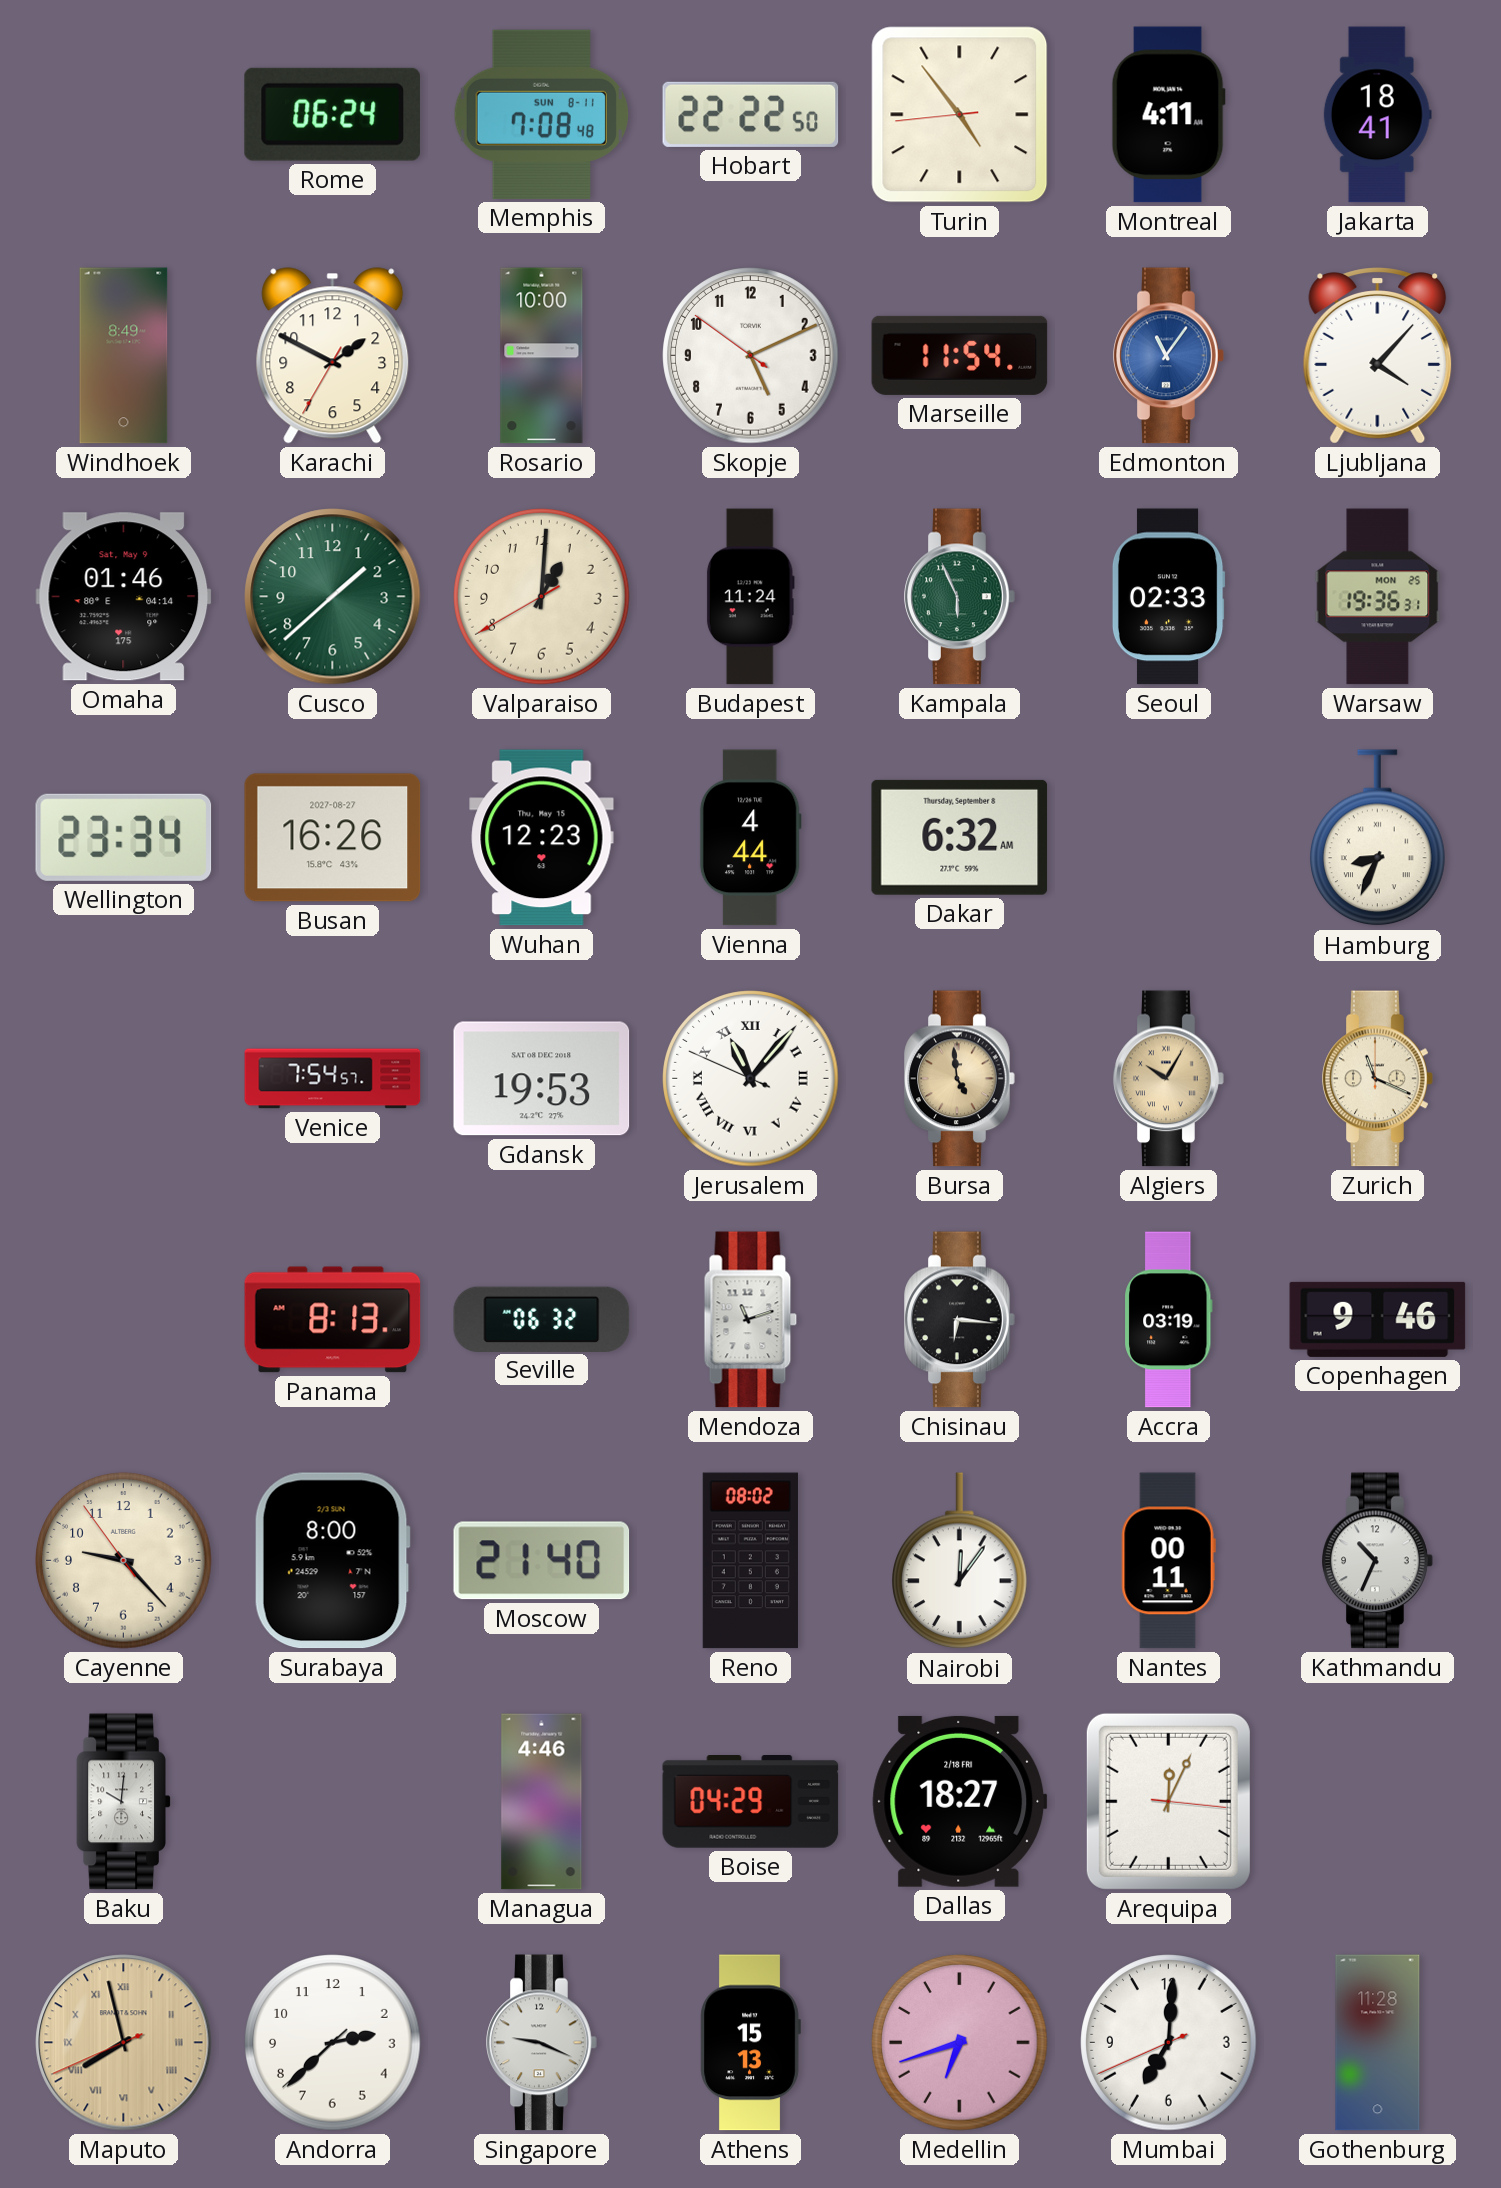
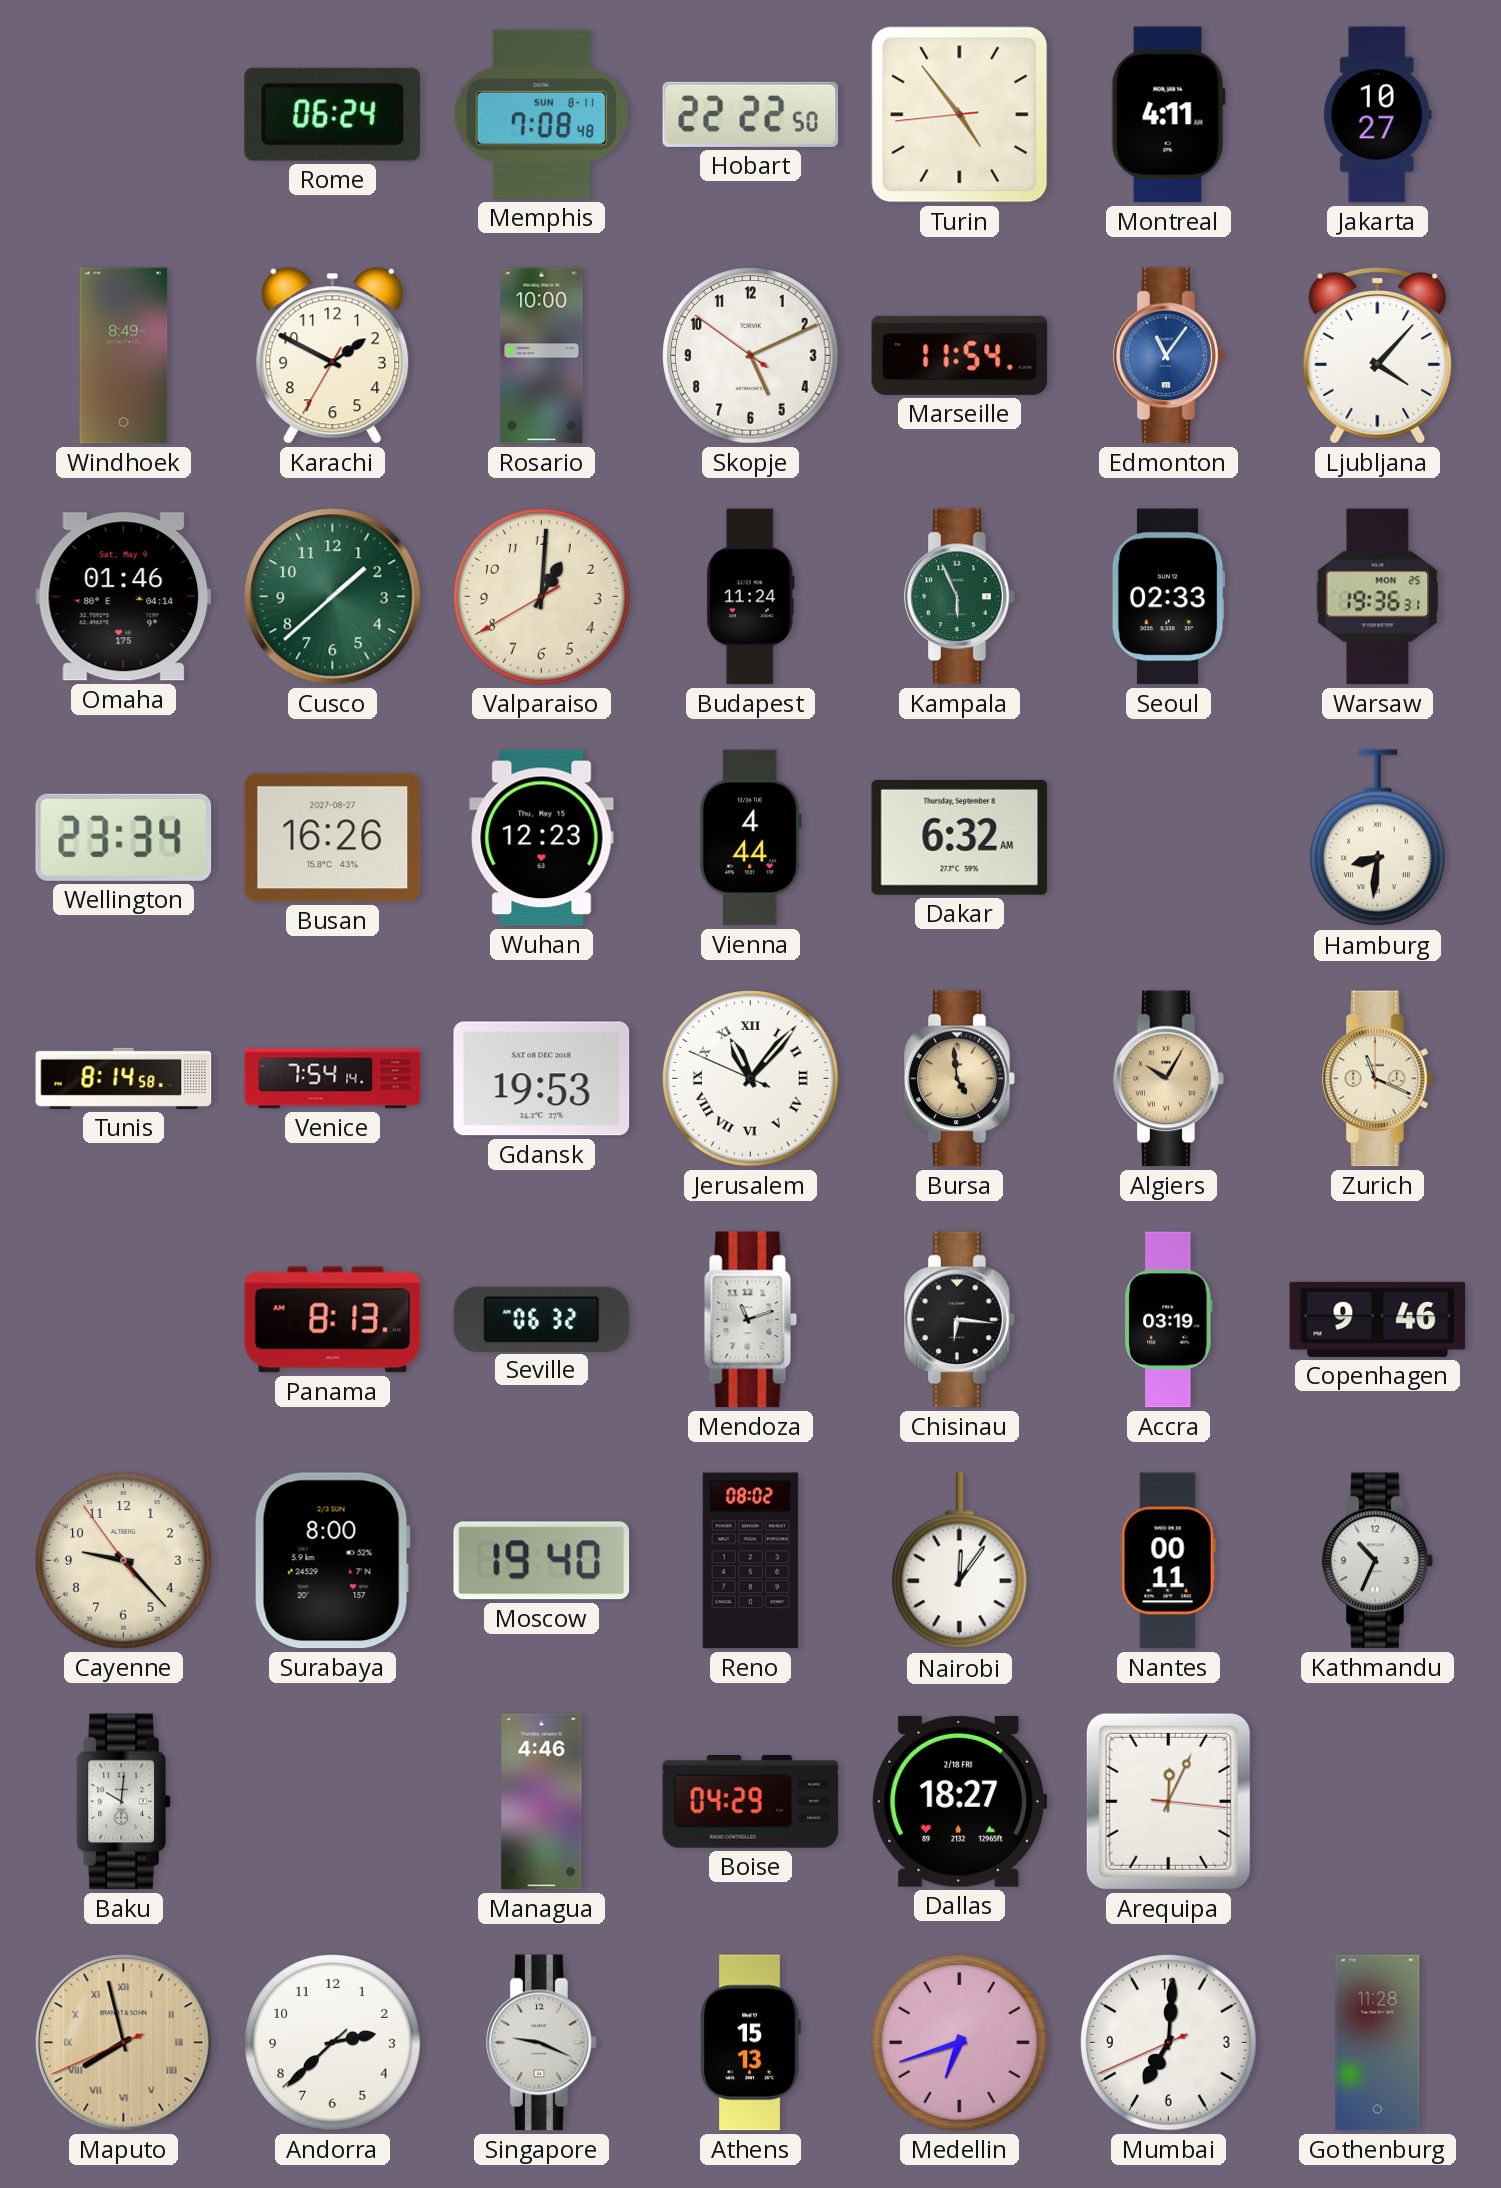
Jakarta: 18:41 -> 10:27
Hamburg: 8:34 -> 8:31
Tunis: none -> 8:14
Venice: 7:54:57 -> 7:54:14
Moscow: 21:40 -> 19:40
